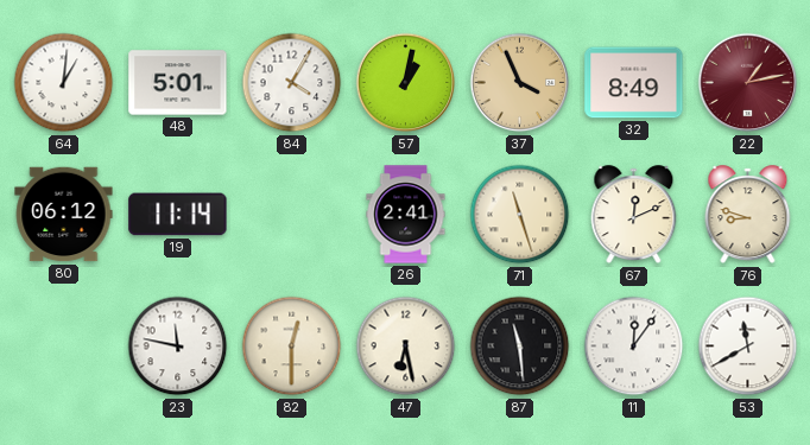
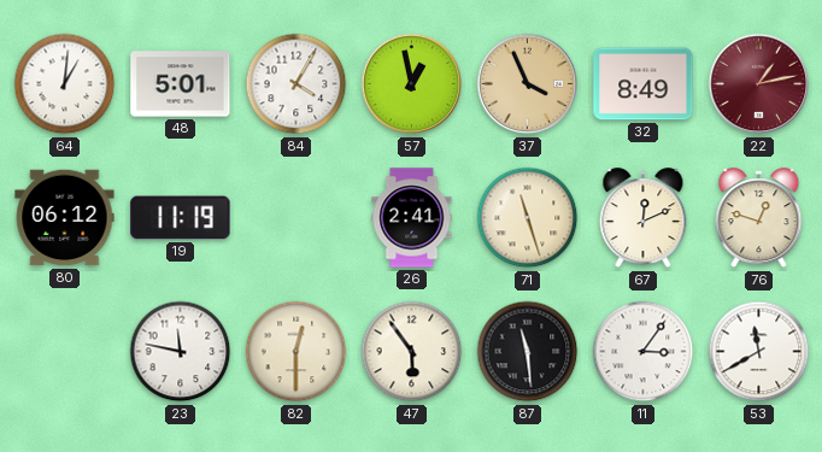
57: 1:02 -> 12:58
19: 11:14 -> 11:19
76: 8:48 -> 12:48
47: 6:28 -> 5:54
11: 12:06 -> 3:06
